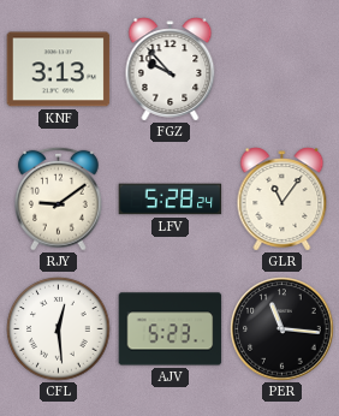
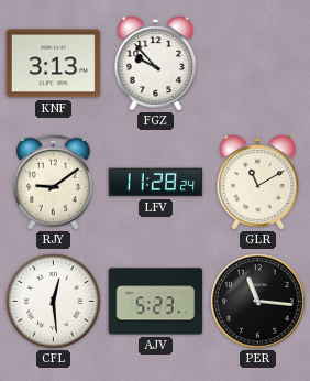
LFV: 5:28 -> 11:28
GLR: 11:06 -> 11:10
